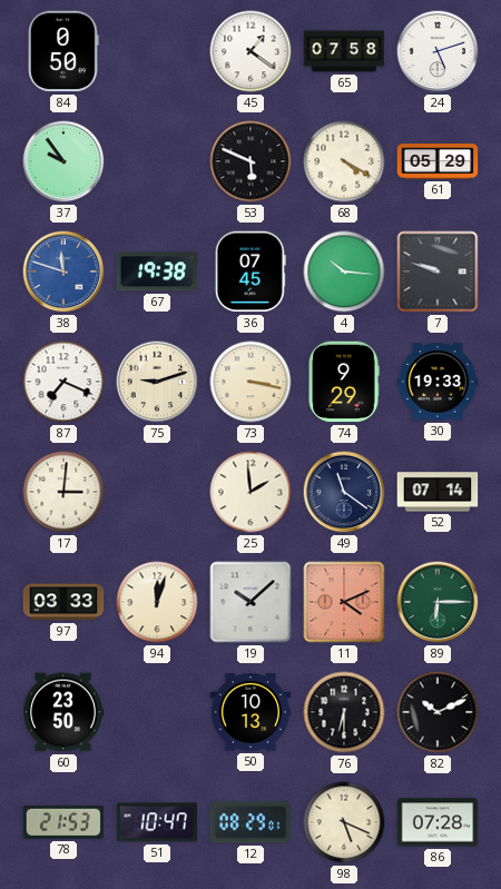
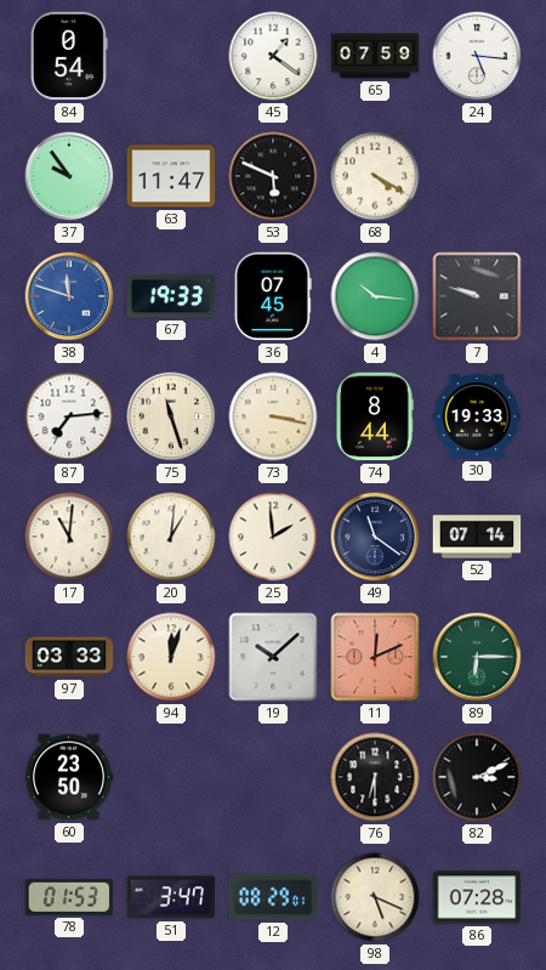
84: 0:50 -> 0:54
65: 07:58 -> 07:59
24: 5:12 -> 5:16
63: none -> 11:47
61: 05:29 -> none
67: 19:38 -> 19:33
87: 7:19 -> 7:14
75: 9:12 -> 11:27
74: 9:29 -> 8:44
17: 3:01 -> 11:01
20: none -> 1:01
11: 4:11 -> 12:11
50: 10:13 -> none
82: 10:11 -> 3:11
78: 21:53 -> 01:53
51: 10:47 -> 3:47
